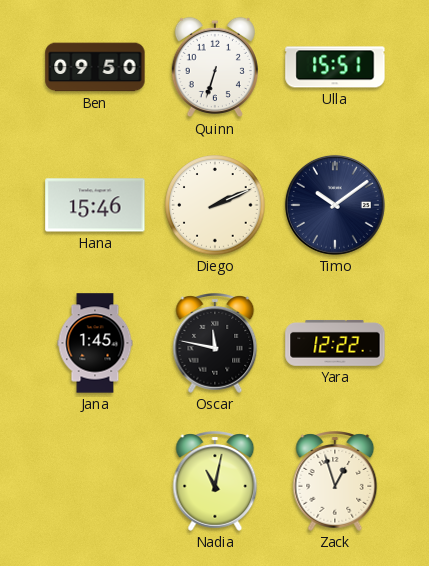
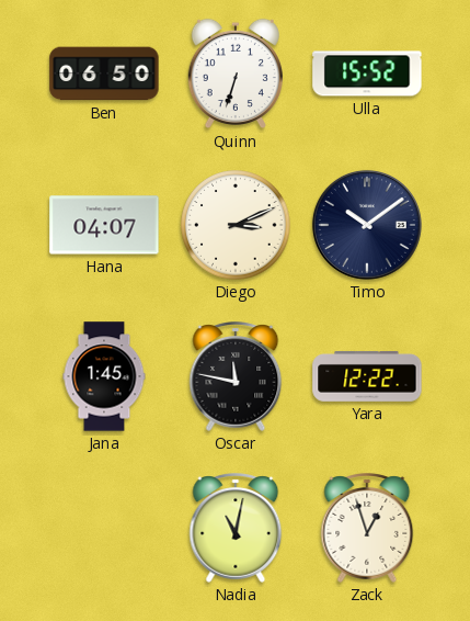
Ben: 09:50 -> 06:50
Ulla: 15:51 -> 15:52
Hana: 15:46 -> 04:07
Diego: 2:11 -> 3:11
